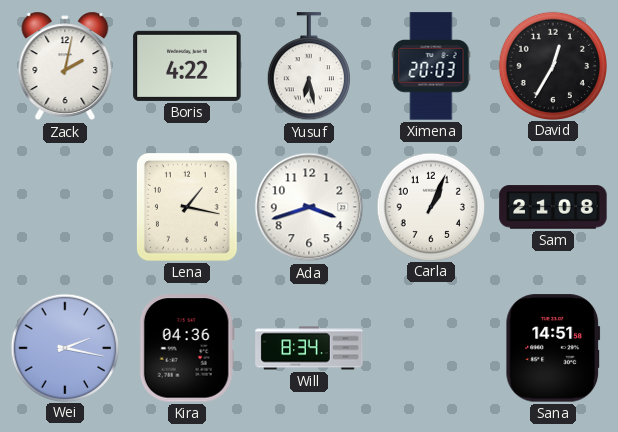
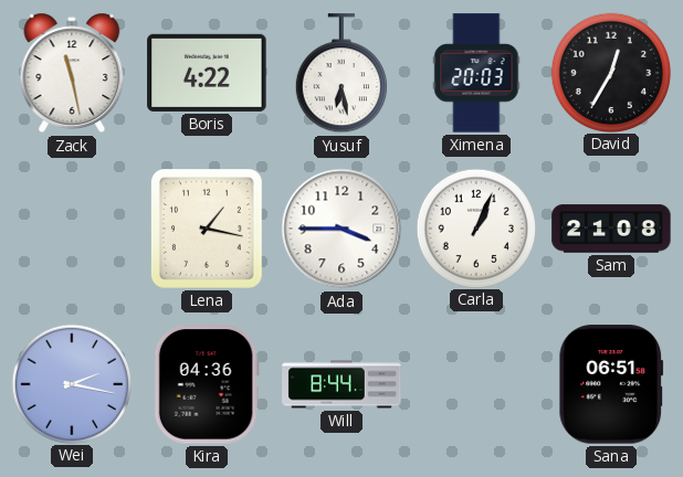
Zack: 2:02 -> 11:28
Ada: 3:42 -> 3:45
Will: 8:34 -> 8:44
Sana: 14:51 -> 06:51
